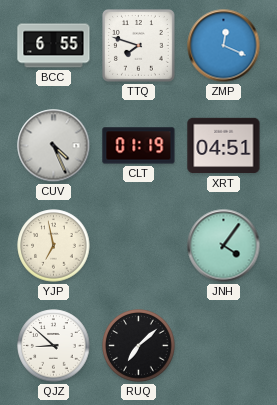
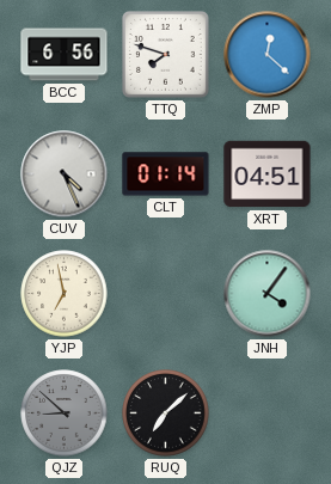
BCC: 6:55 -> 6:56
ZMP: 12:19 -> 12:22
CLT: 01:19 -> 01:14
QJZ dial: white -> grey
